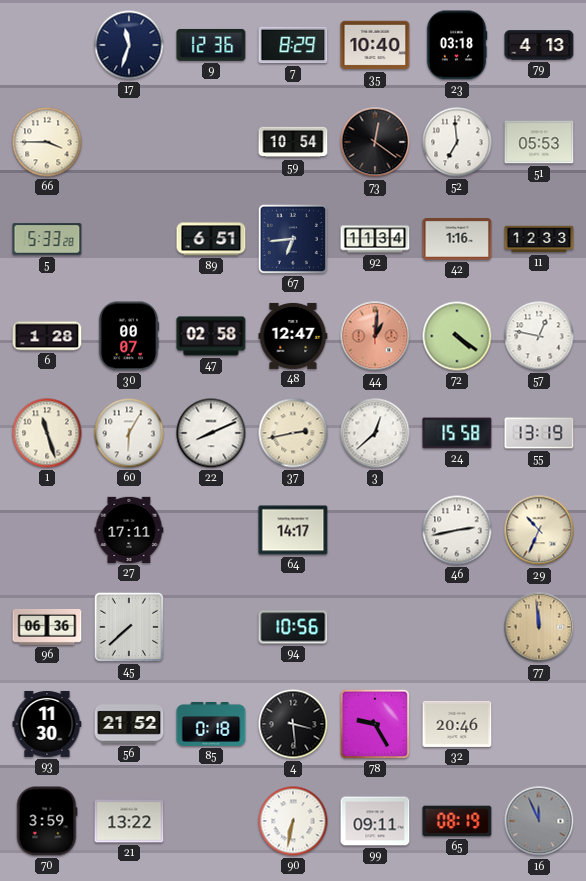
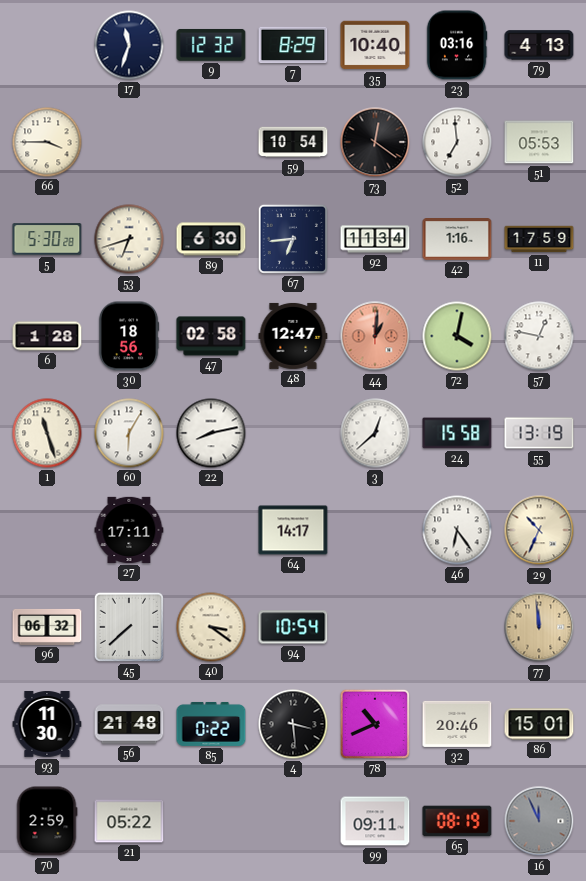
9: 12:36 -> 12:32
23: 03:18 -> 03:16
5: 5:33 -> 5:30
53: none -> 6:42
89: 6:51 -> 6:30
11: 12:33 -> 17:59
30: 00:07 -> 18:56
72: 4:21 -> 4:02
22: 8:11 -> 8:13
37: 2:43 -> none
46: 2:43 -> 6:24
96: 06:36 -> 06:32
40: none -> 3:21
94: 10:56 -> 10:54
56: 21:52 -> 21:48
85: 0:18 -> 0:22
78: 9:25 -> 10:41
86: none -> 15:01
70: 3:59 -> 2:59
21: 13:22 -> 05:22
90: 6:32 -> none
